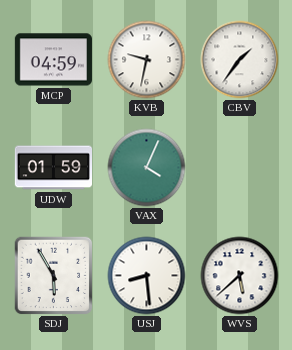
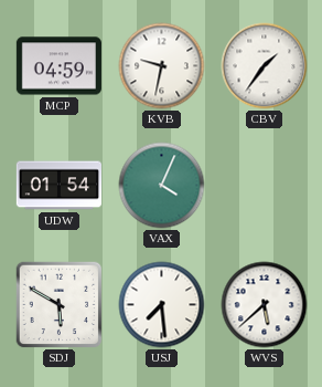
UDW: 01:59 -> 01:54
SDJ: 5:55 -> 5:50
USJ: 8:29 -> 7:29
